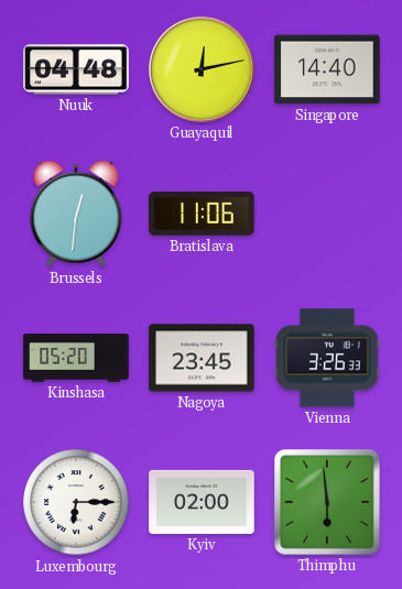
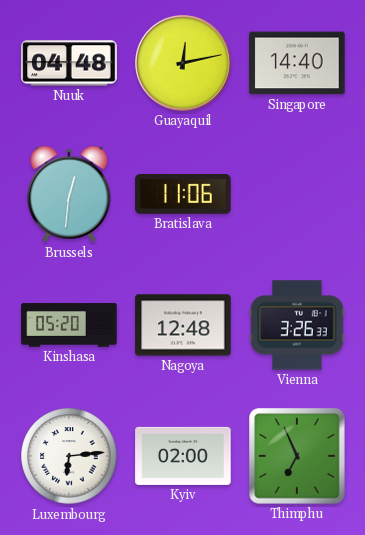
Nagoya: 23:45 -> 12:48
Luxembourg: 6:15 -> 6:14
Thimphu: 5:59 -> 6:56
